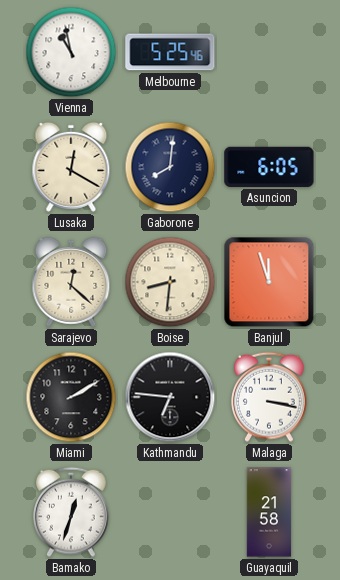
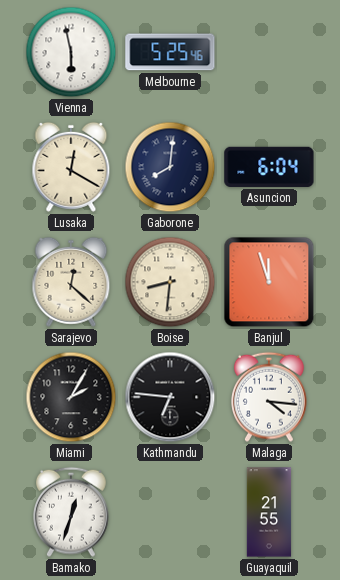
Vienna: 10:58 -> 5:58
Asuncion: 6:05 -> 6:04
Miami: 2:10 -> 2:05
Malaga: 3:17 -> 4:16
Guayaquil: 21:58 -> 21:55
